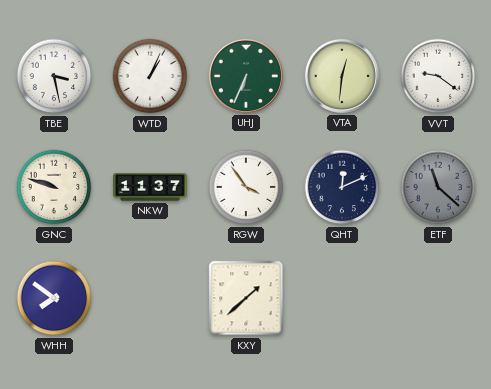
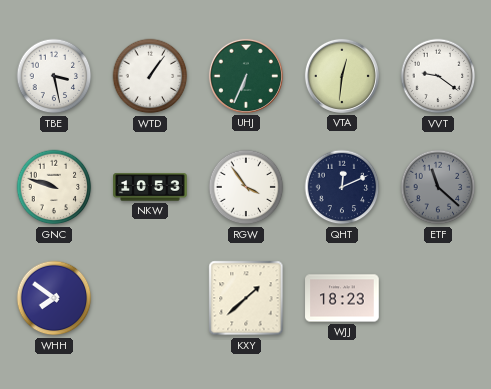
WTD: 1:04 -> 1:06
NKW: 11:37 -> 10:53
WJJ: none -> 18:23
